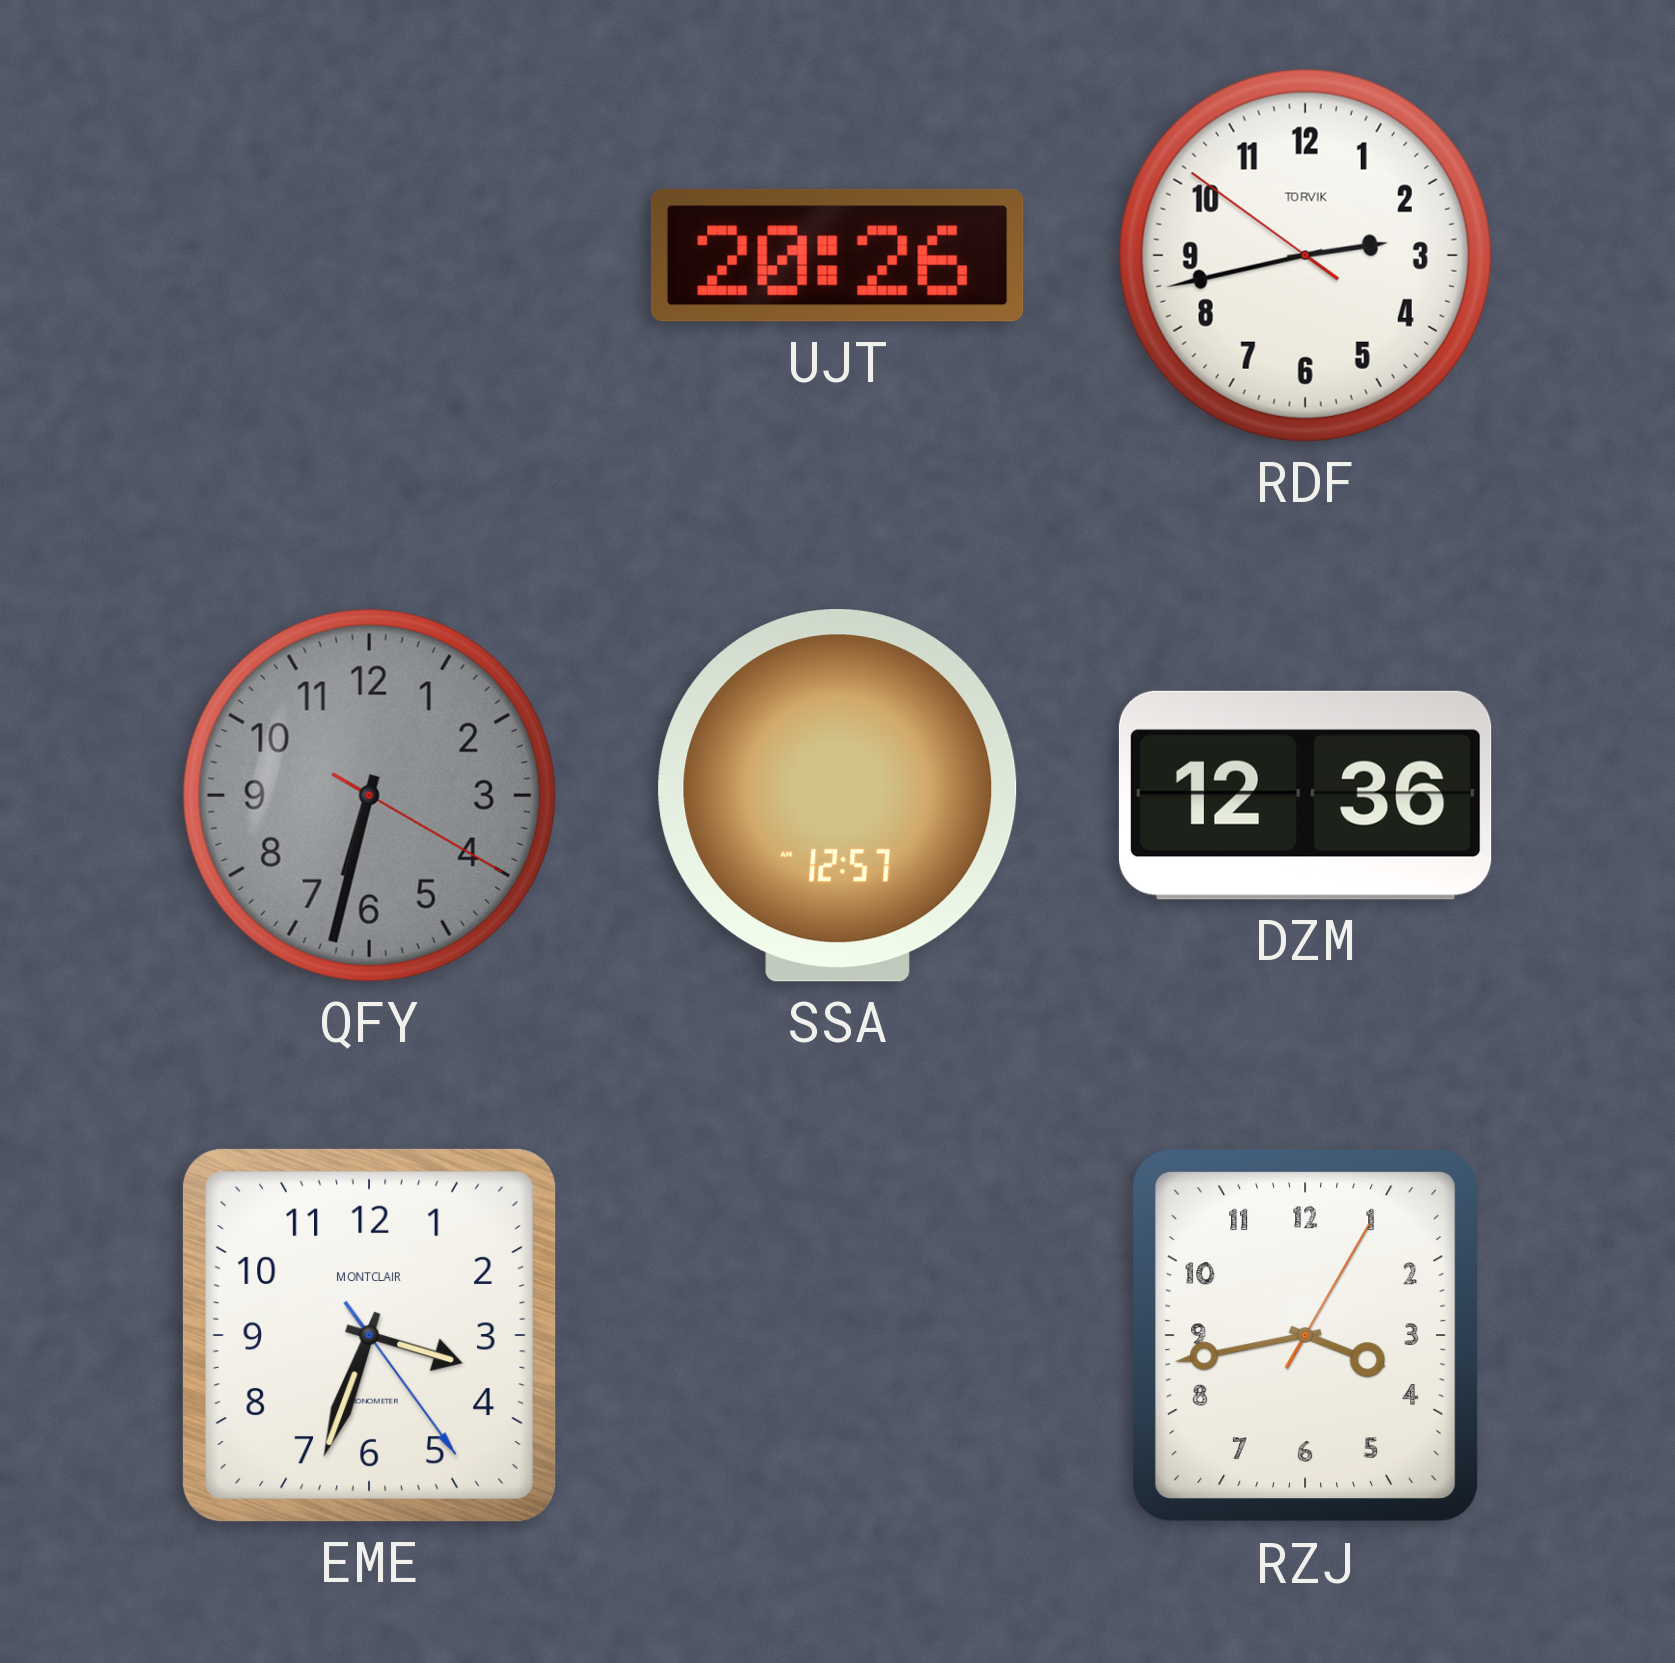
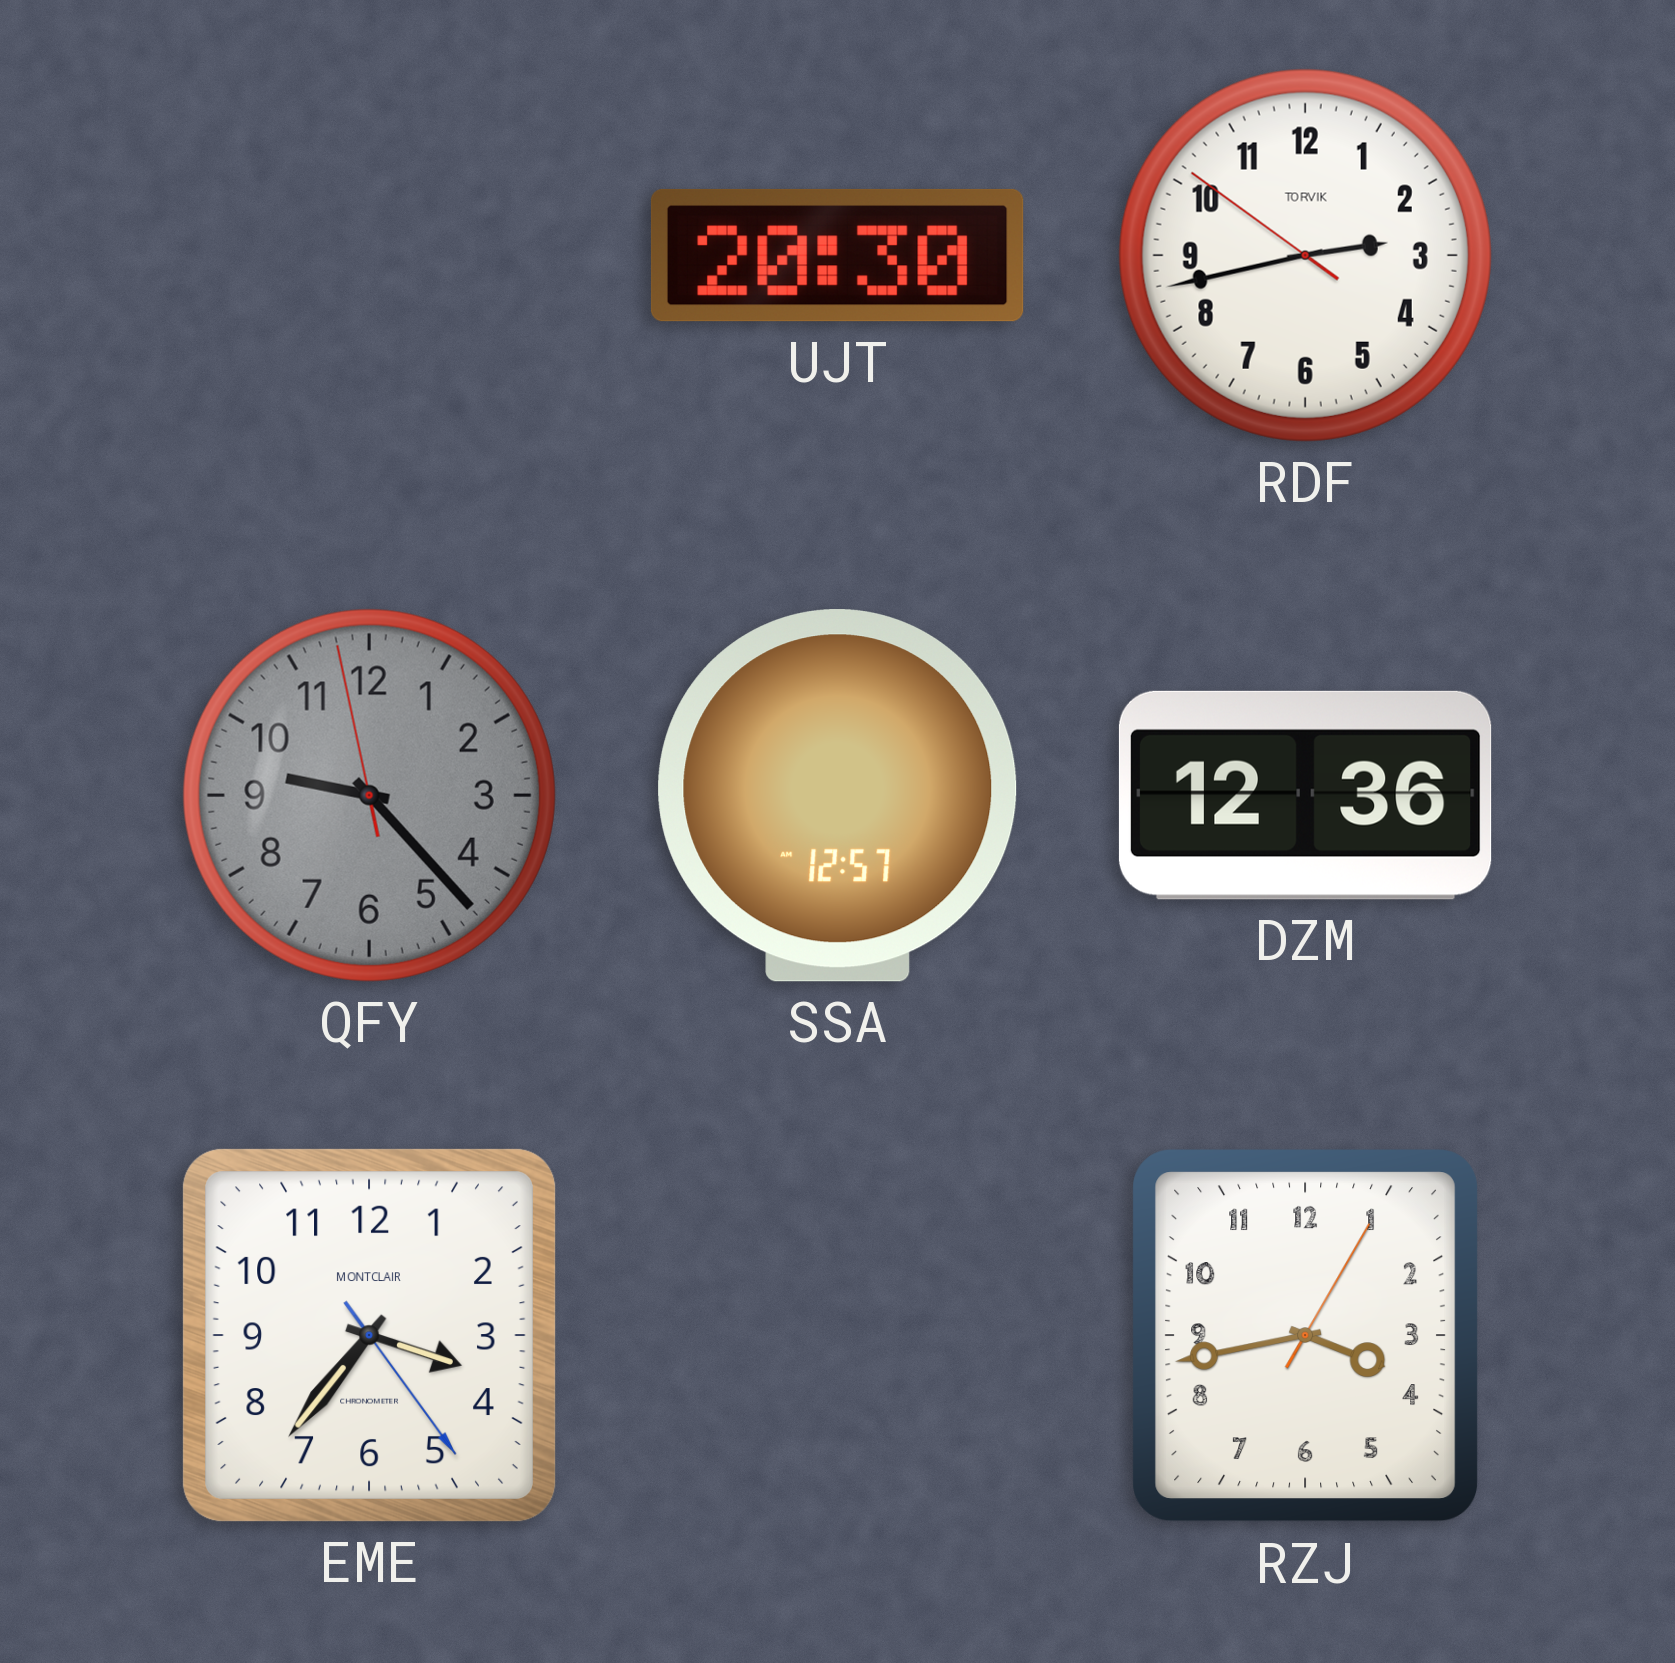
UJT: 20:26 -> 20:30
QFY: 6:32 -> 9:22
EME: 3:33 -> 3:36
